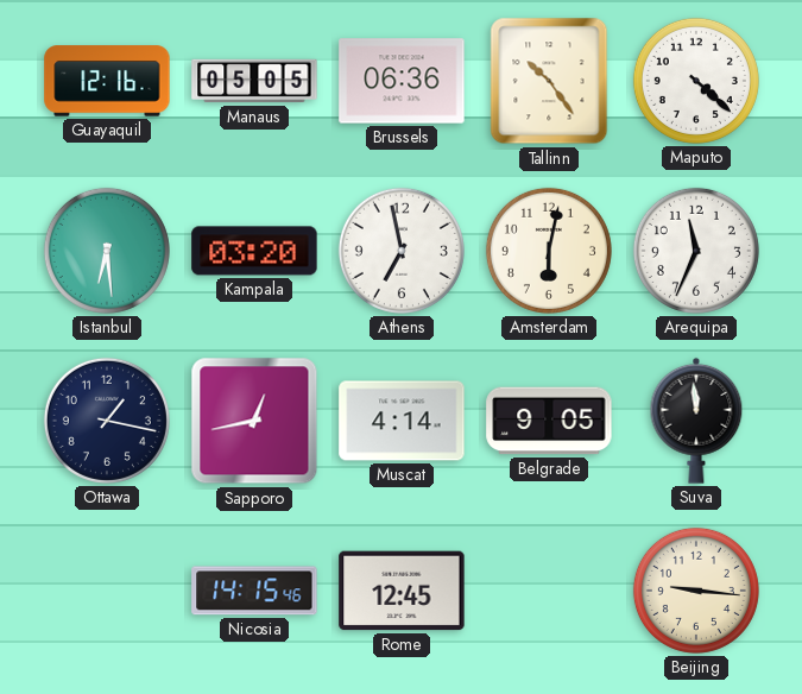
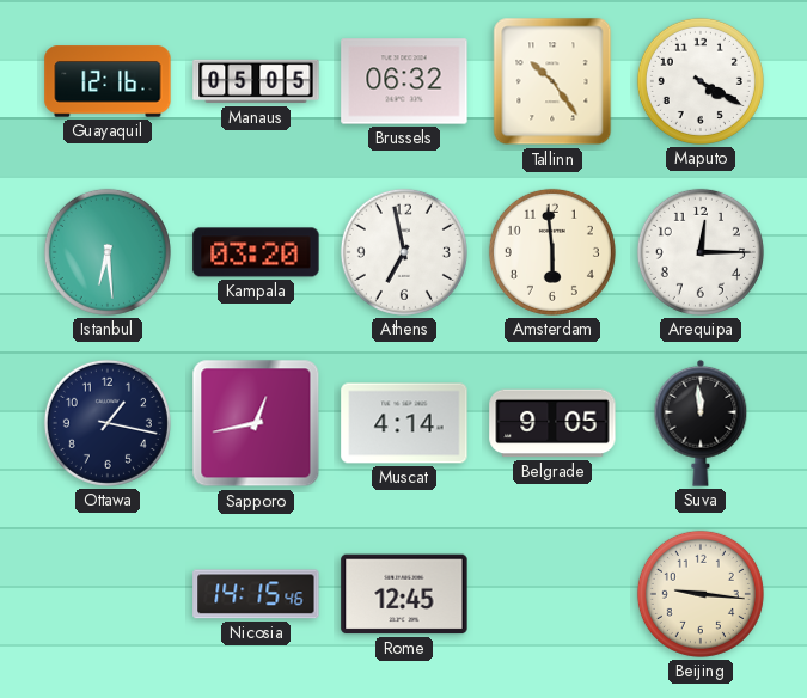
Brussels: 06:36 -> 06:32
Maputo: 4:22 -> 4:20
Amsterdam: 6:02 -> 5:59
Arequipa: 11:34 -> 12:15
